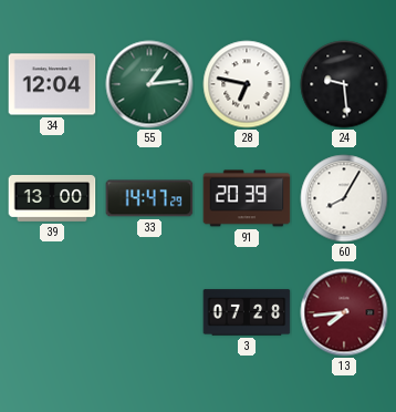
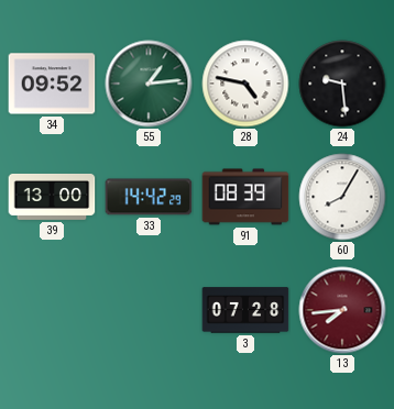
34: 12:04 -> 09:52
28: 6:47 -> 4:47
33: 14:47 -> 14:42
91: 20:39 -> 08:39
